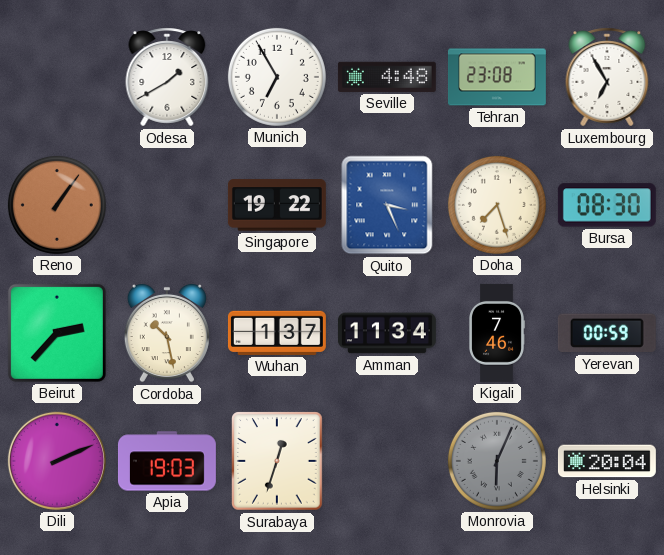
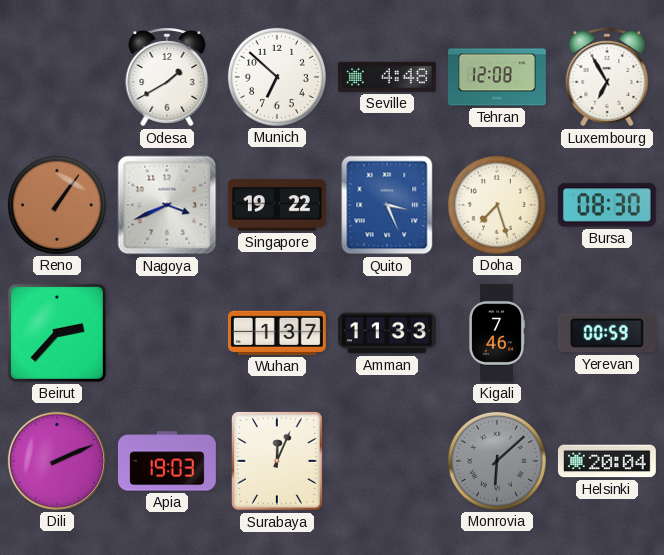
Munich: 6:55 -> 6:52
Tehran: 23:08 -> 12:08
Nagoya: none -> 3:41
Cordoba: 10:28 -> none
Amman: 11:34 -> 11:33
Surabaya: 12:33 -> 12:04
Monrovia: 6:04 -> 6:08
